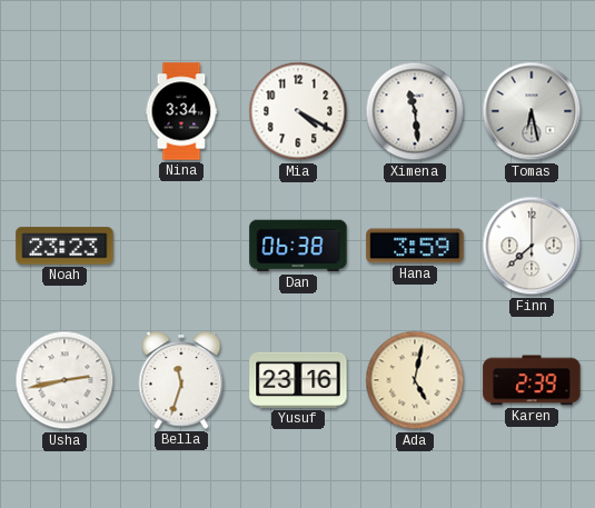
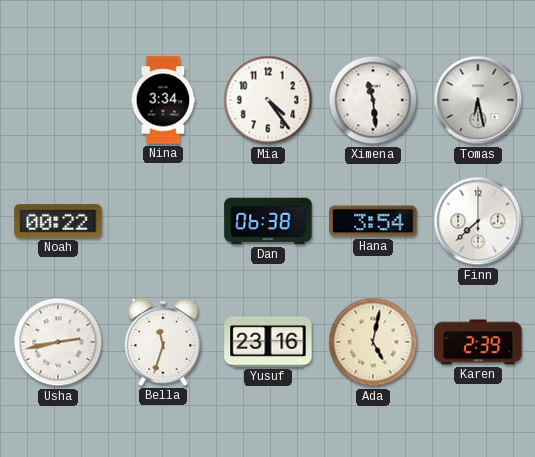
Mia: 4:20 -> 4:24
Noah: 23:23 -> 00:22
Hana: 3:59 -> 3:54
